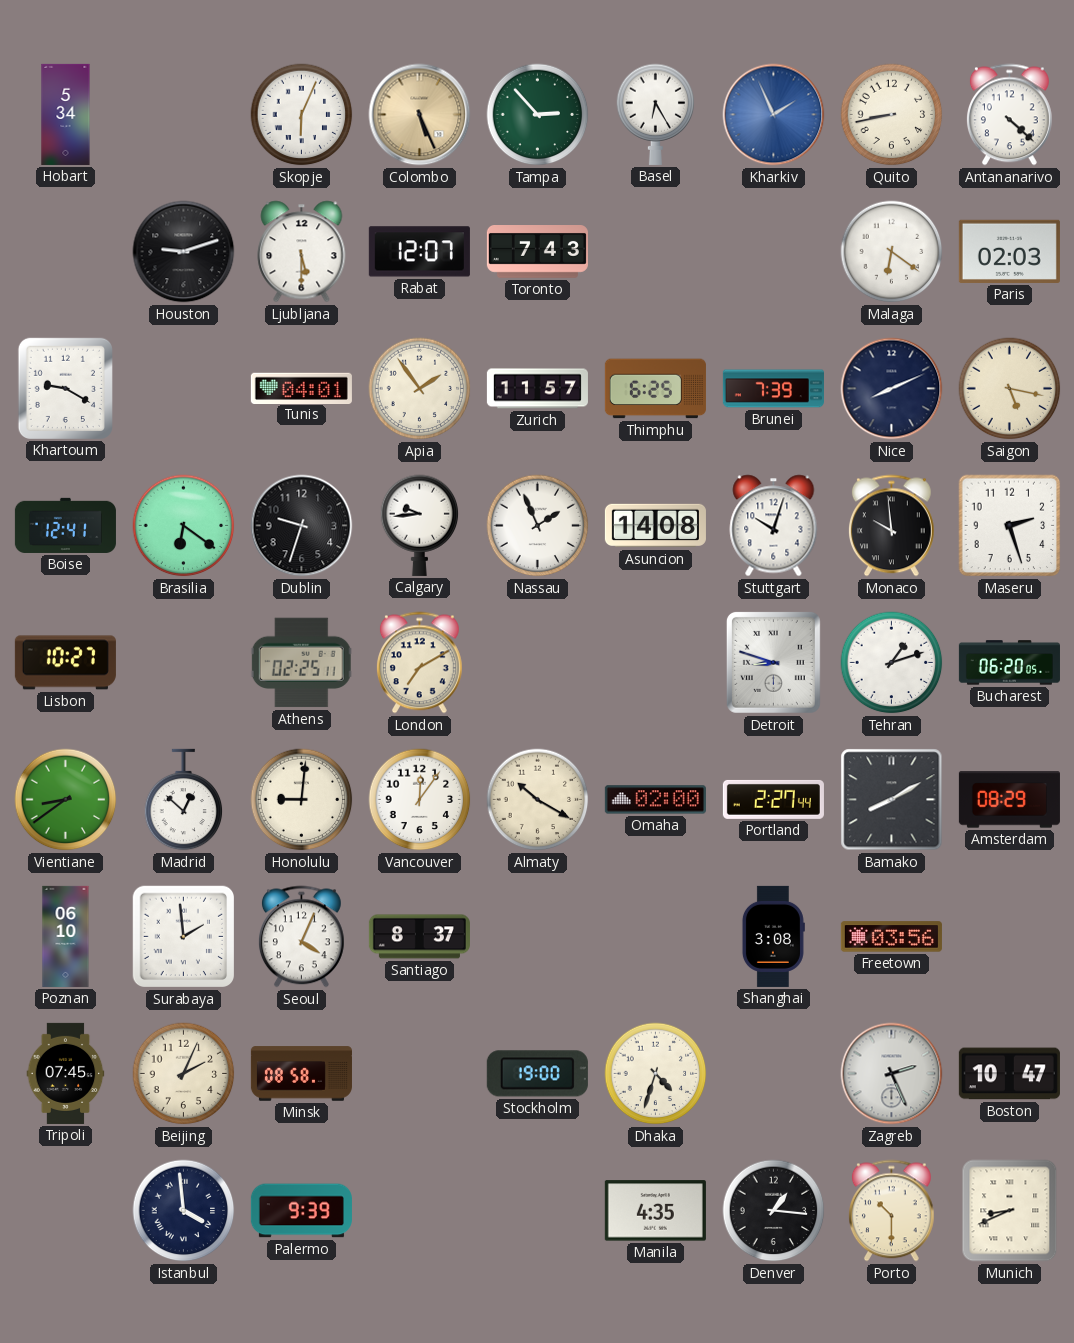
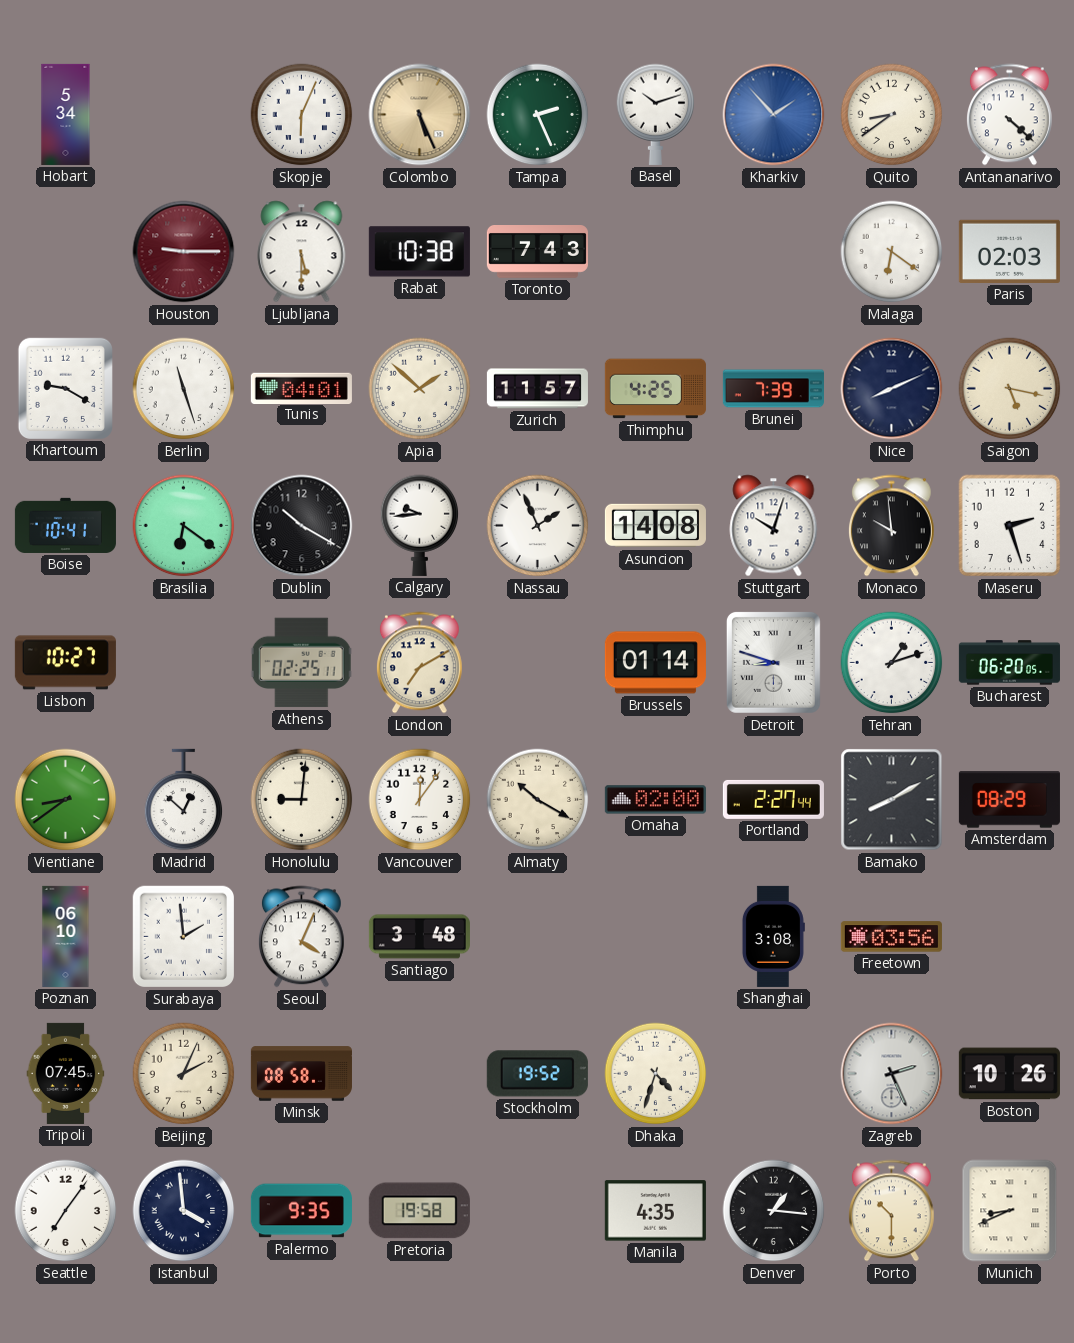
Tampa: 2:53 -> 2:26
Basel: 6:25 -> 10:12
Kharkiv: 1:56 -> 1:53
Quito: 8:43 -> 8:39
Houston: 9:12 -> 9:15
Houston dial: black -> burgundy
Rabat: 12:07 -> 10:38
Berlin: none -> 11:27
Apia: 1:54 -> 1:52
Thimphu: 6:25 -> 4:25
Boise: 12:41 -> 10:41
Dublin: 9:33 -> 10:20
Brussels: none -> 01:14
Santiago: 8:37 -> 3:48
Stockholm: 19:00 -> 19:52
Boston: 10:47 -> 10:26
Seattle: none -> 7:06
Palermo: 9:39 -> 9:35
Pretoria: none -> 19:58
